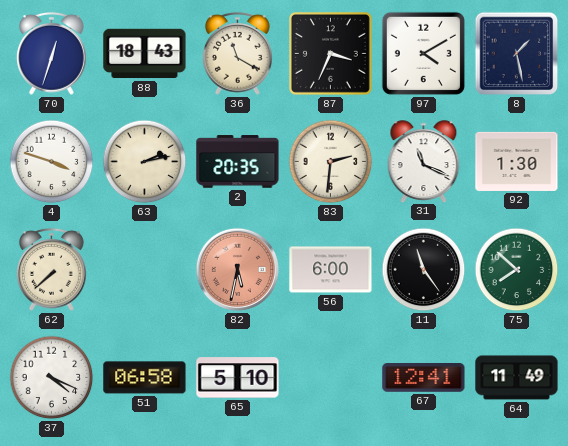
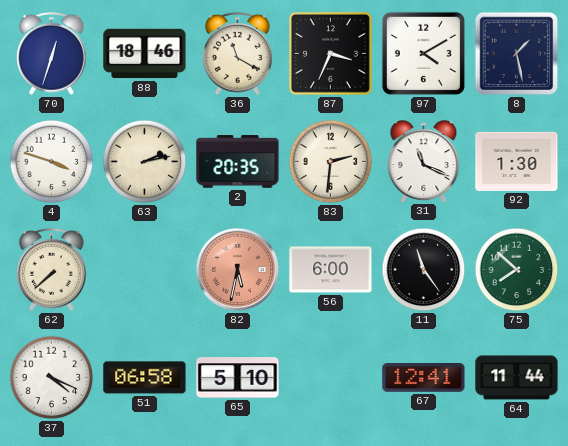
88: 18:43 -> 18:46
64: 11:49 -> 11:44
